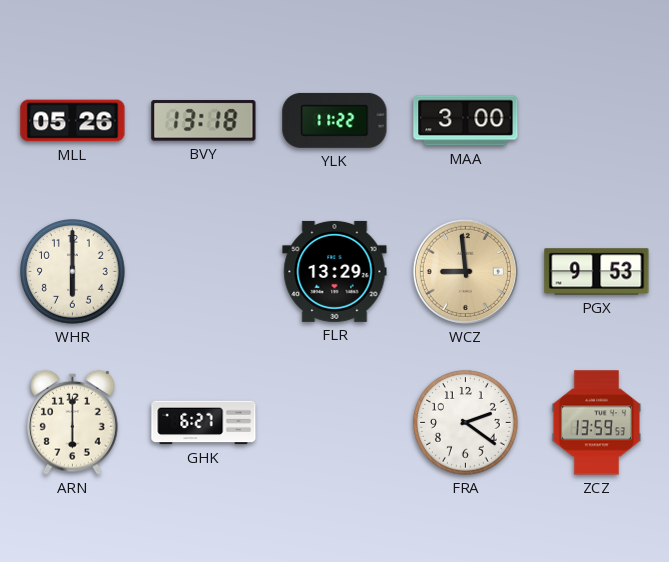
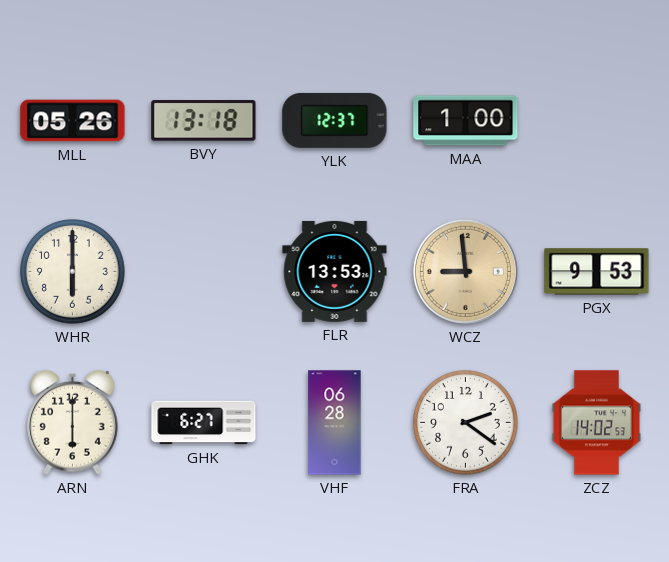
YLK: 11:22 -> 12:37
MAA: 3:00 -> 1:00
FLR: 13:29 -> 13:53
VHF: none -> 06:28
ZCZ: 13:59 -> 14:02
